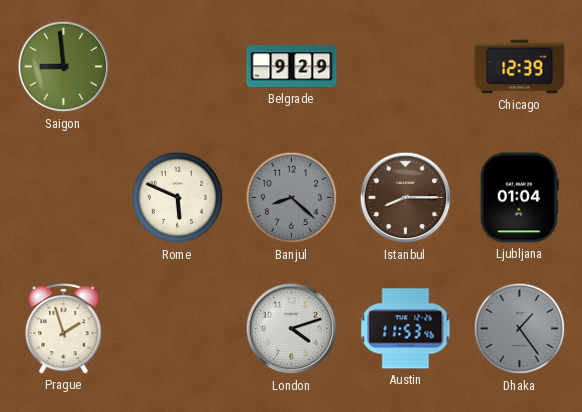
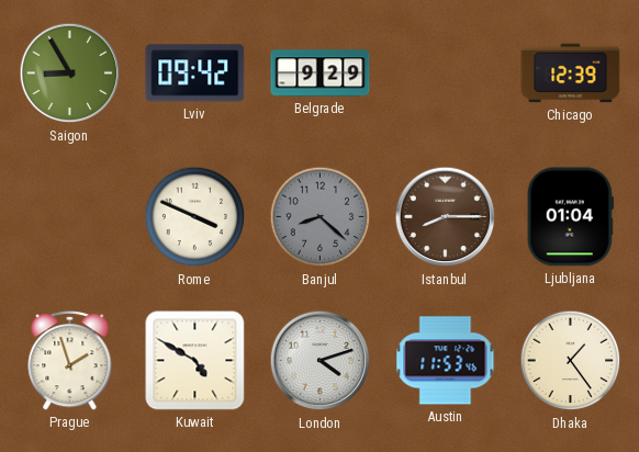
Saigon: 8:59 -> 8:55
Lviv: none -> 09:42
Rome: 5:49 -> 3:49
Kuwait: none -> 4:50
Dhaka dial: grey -> cream
